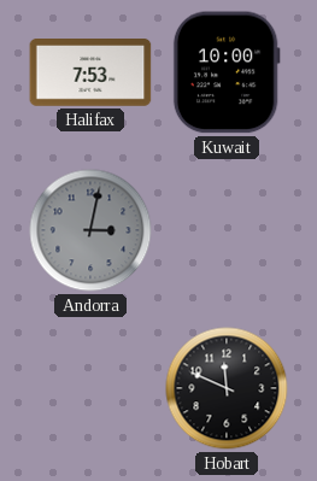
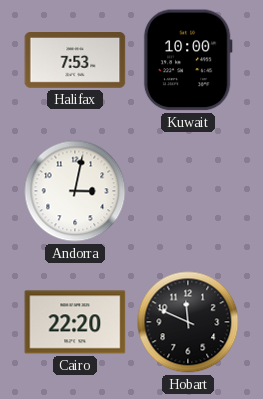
Andorra dial: grey -> white
Cairo: none -> 22:20
